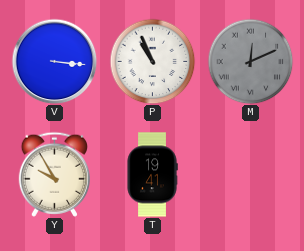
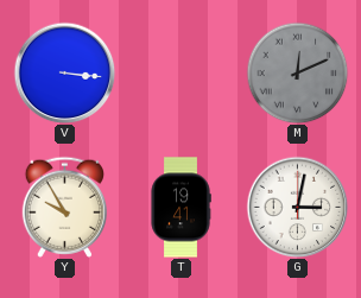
P: 10:56 -> none
G: none -> 3:02
